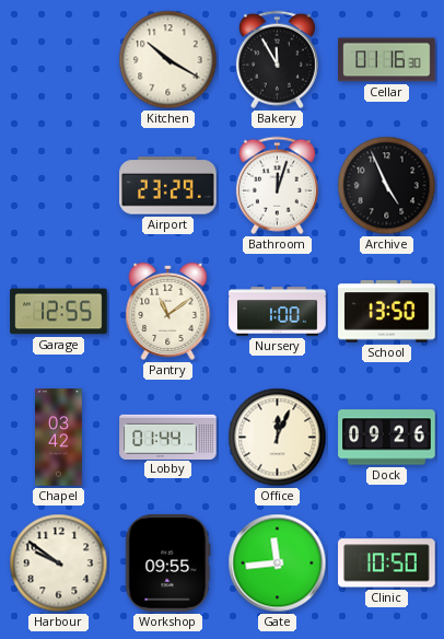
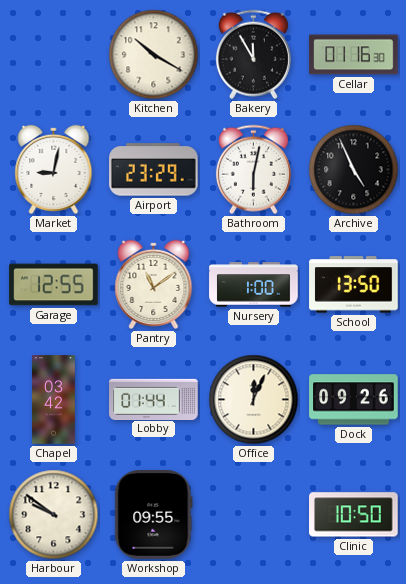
Market: none -> 9:02
Bathroom: 12:03 -> 6:02
Gate: 11:44 -> none
